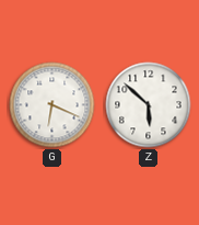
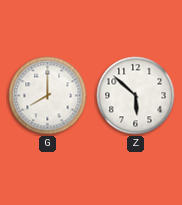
G: 6:19 -> 8:00
